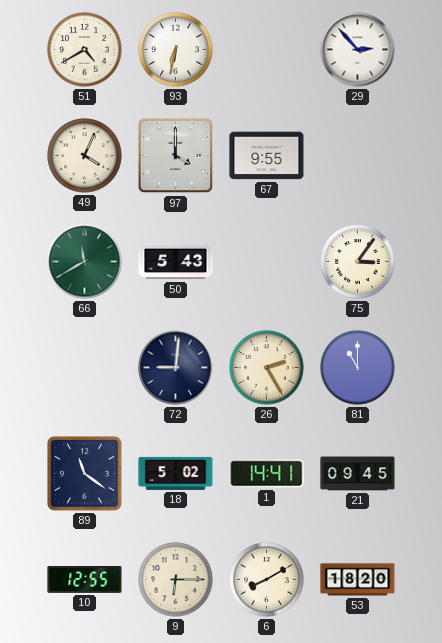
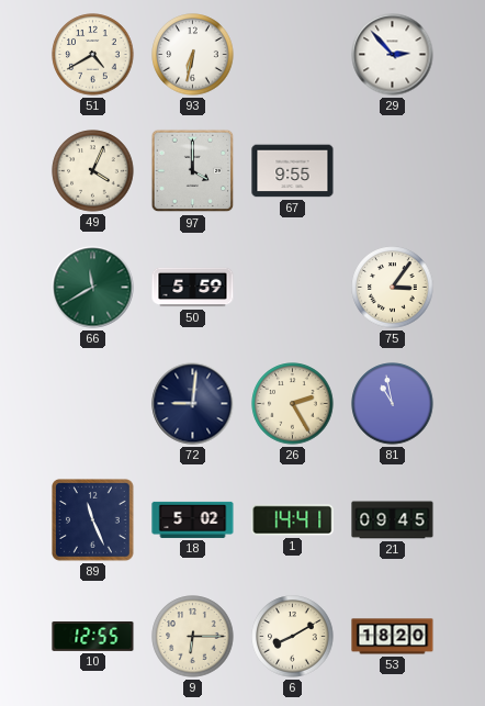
50: 5:43 -> 5:59
81: 11:00 -> 10:58
89: 11:21 -> 11:26
